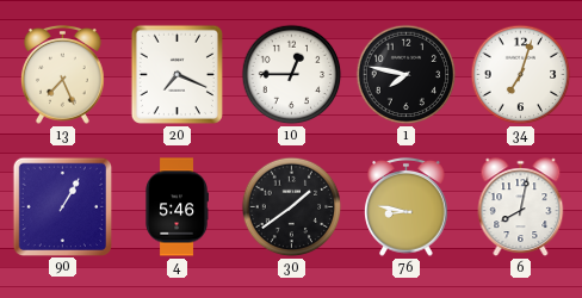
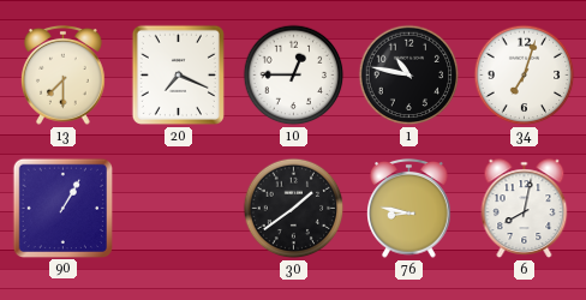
13: 7:26 -> 7:30
1: 7:47 -> 10:47
4: 5:46 -> none
